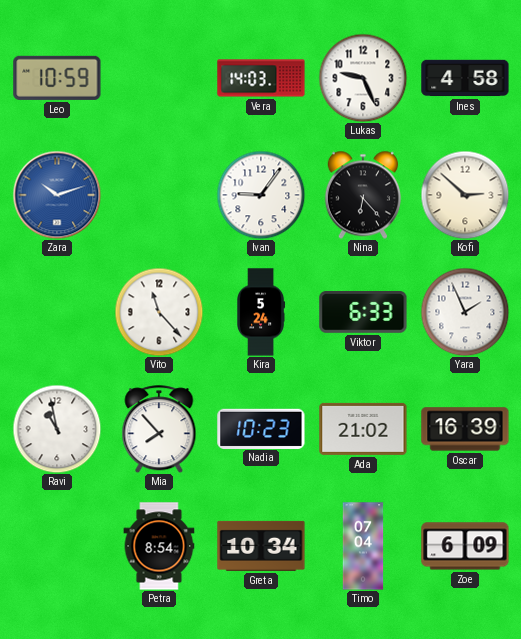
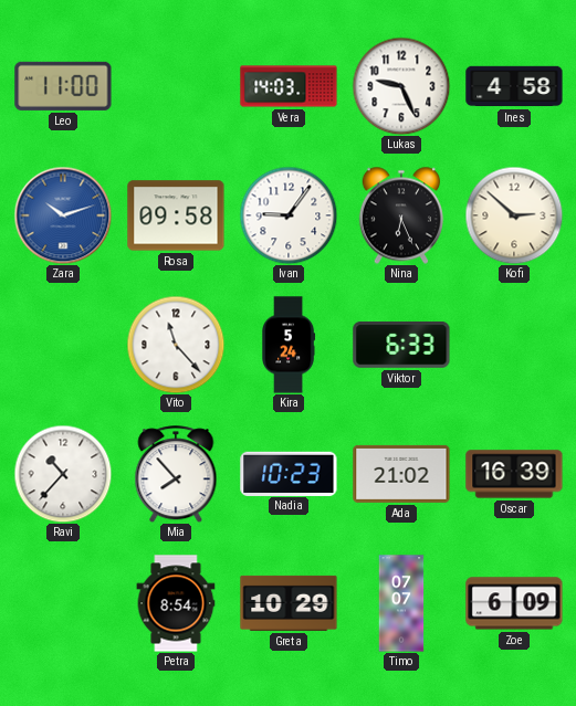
Leo: 10:59 -> 11:00
Rosa: none -> 09:58
Nina: 6:23 -> 6:26
Yara: 1:56 -> none
Ravi: 10:58 -> 10:37
Greta: 10:34 -> 10:29
Timo: 07:04 -> 07:07
